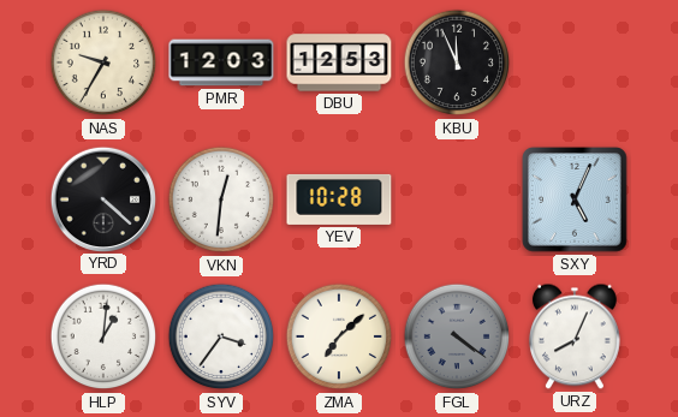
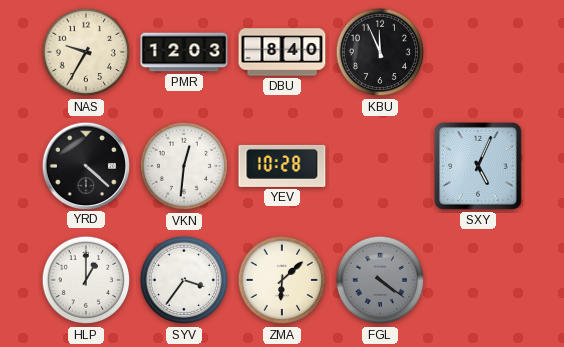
DBU: 12:53 -> 8:40
HLP: 1:01 -> 1:00
ZMA: 7:08 -> 6:08
URZ: 8:04 -> none
